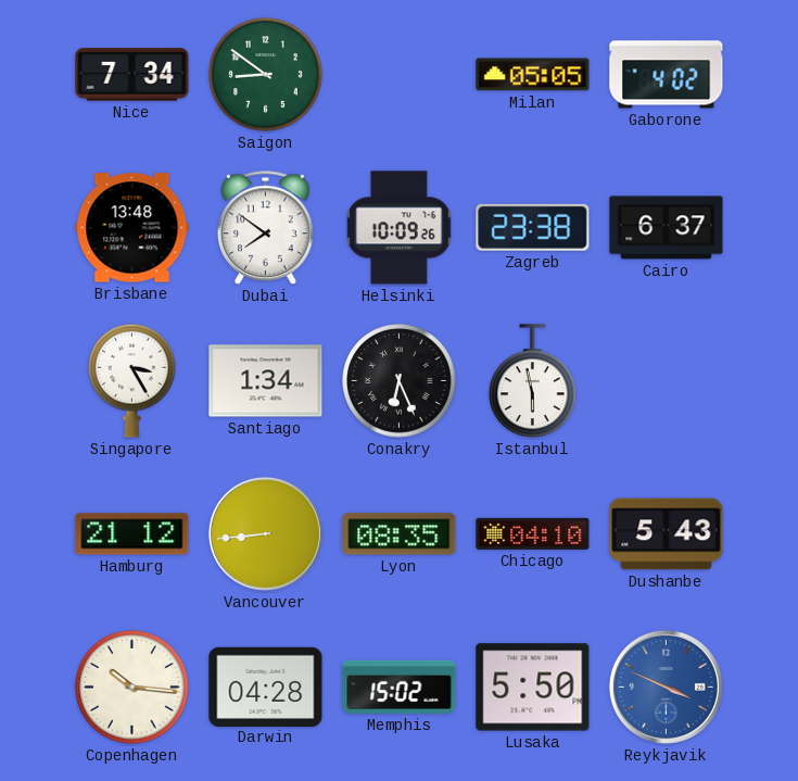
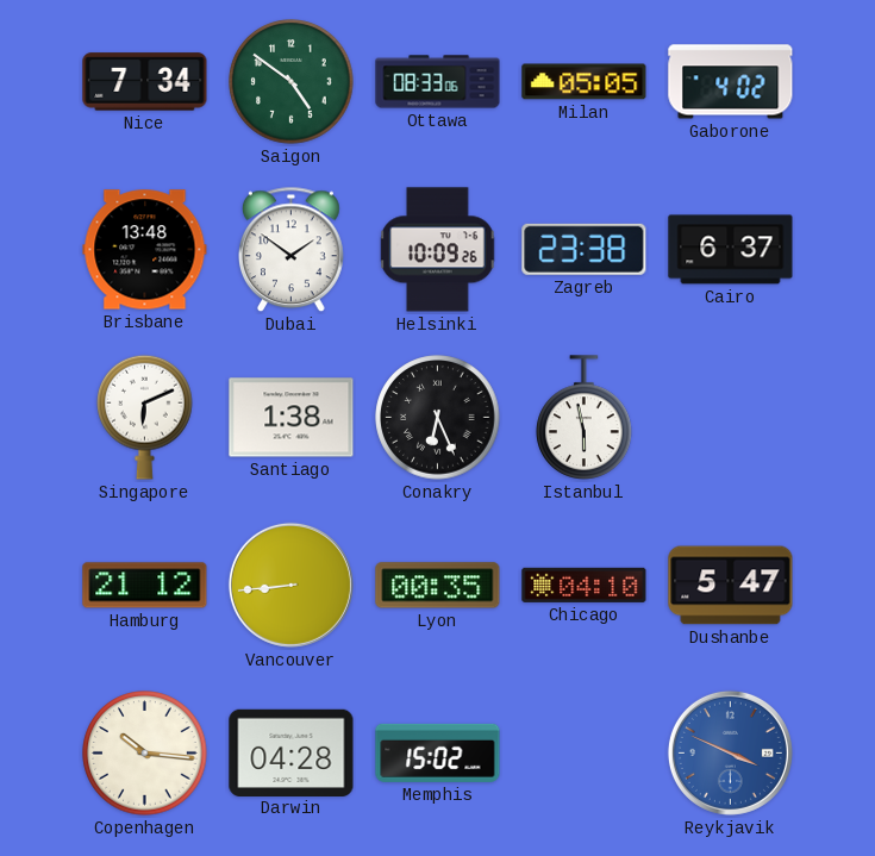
Saigon: 8:51 -> 4:51
Ottawa: none -> 08:33
Dubai: 7:51 -> 1:51
Singapore: 3:25 -> 6:11
Santiago: 1:34 -> 1:38
Lyon: 08:35 -> 00:35
Dushanbe: 5:43 -> 5:47
Lusaka: 5:50 -> none
